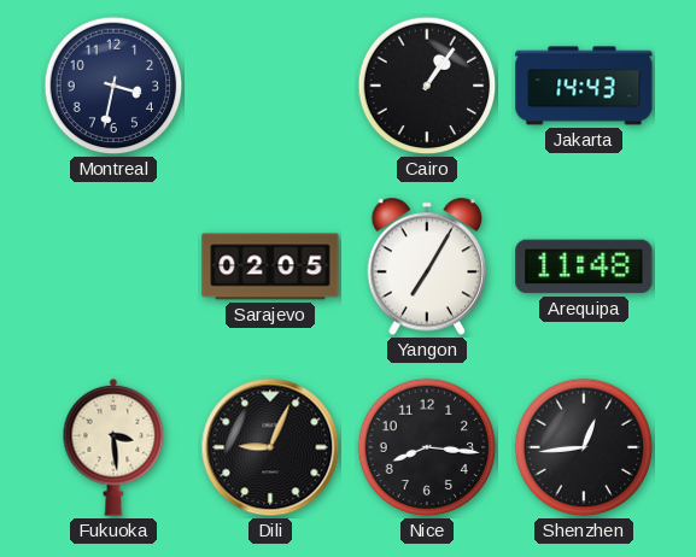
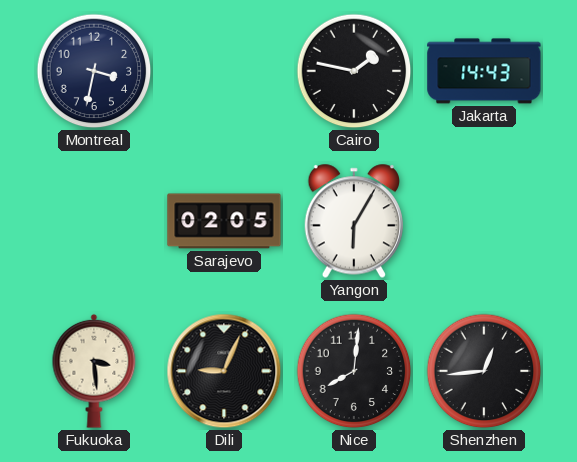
Cairo: 1:06 -> 1:47
Yangon: 7:05 -> 6:05
Arequipa: 11:48 -> none
Nice: 8:16 -> 8:01
